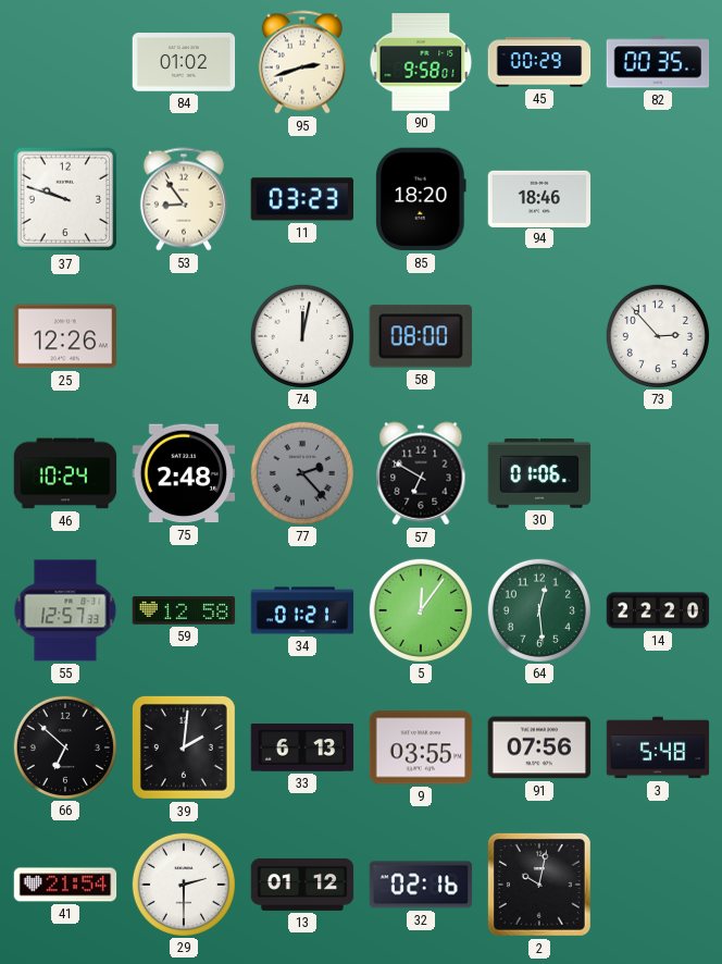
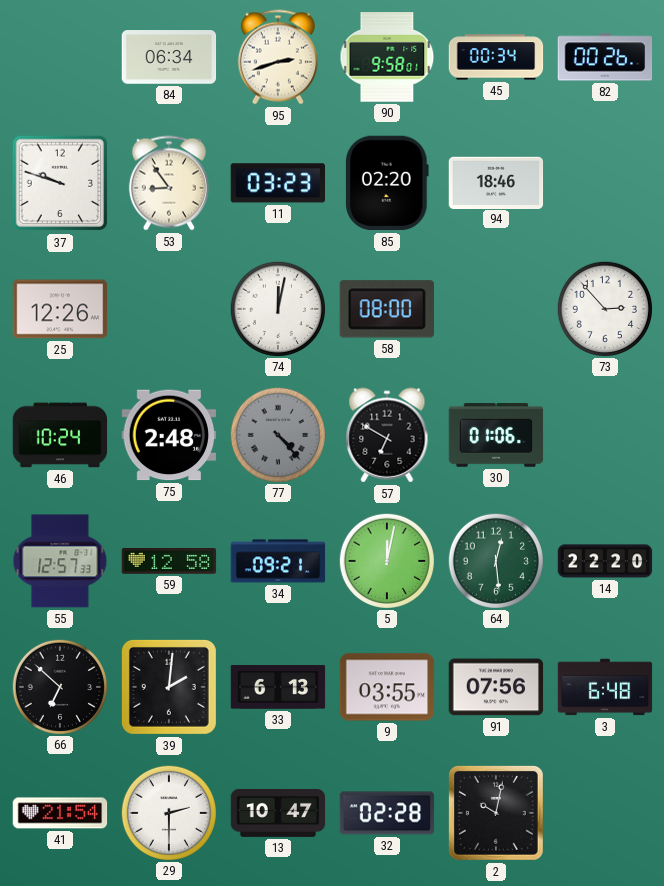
84: 01:02 -> 06:34
45: 00:29 -> 00:34
82: 00:35 -> 00:26
85: 18:20 -> 02:20
77: 2:23 -> 4:23
34: 01:21 -> 09:21
5: 12:06 -> 12:02
3: 5:48 -> 6:48
13: 01:12 -> 10:47
32: 02:16 -> 02:28
